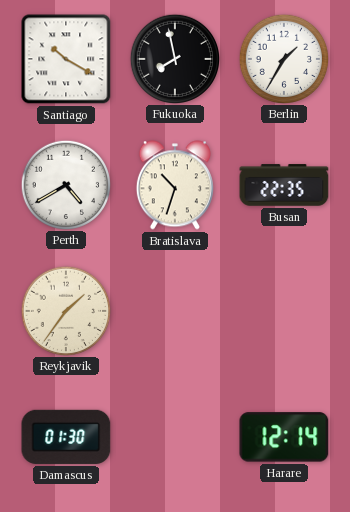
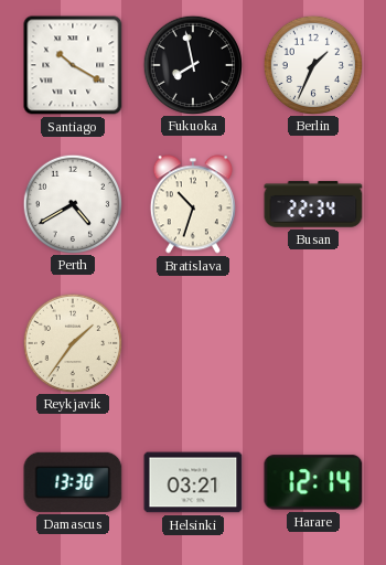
Berlin: 1:35 -> 1:34
Busan: 22:35 -> 22:34
Damascus: 01:30 -> 13:30
Helsinki: none -> 03:21
